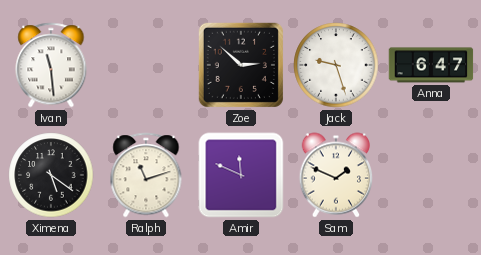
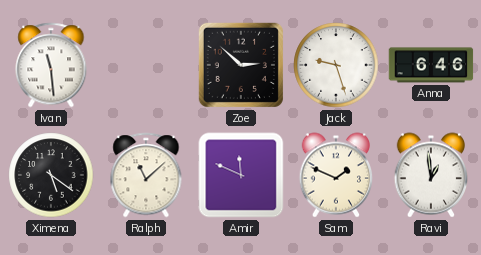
Anna: 6:47 -> 6:46
Ralph: 11:12 -> 11:08
Ravi: none -> 12:59
